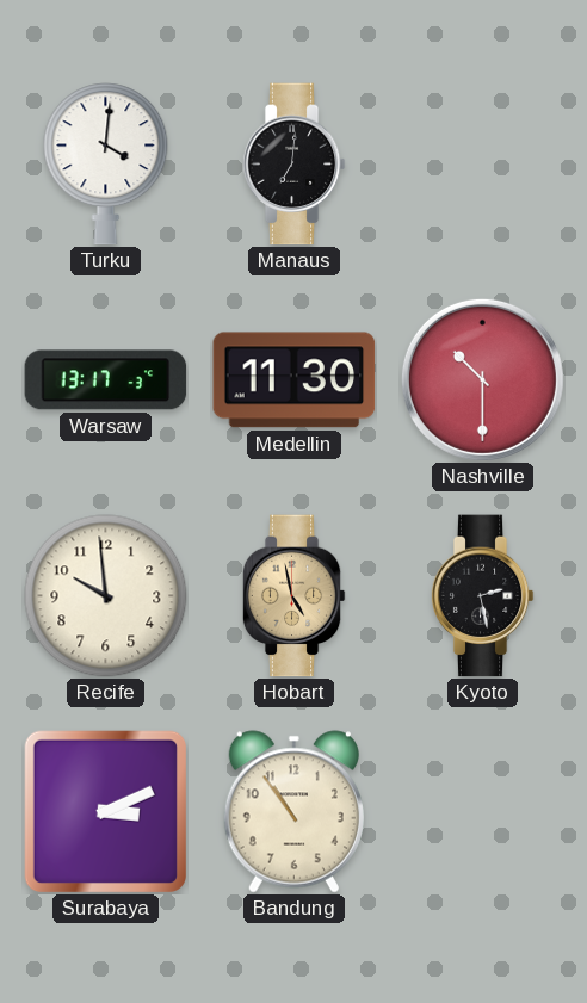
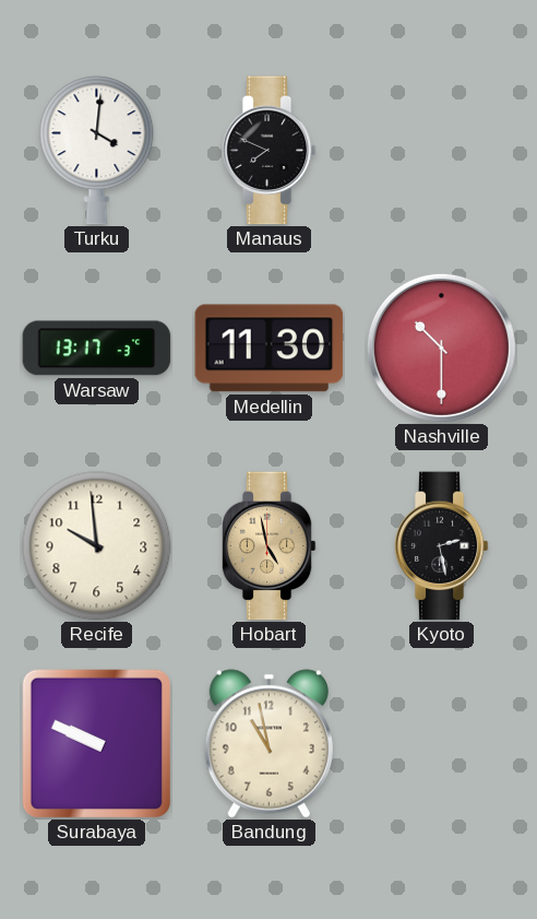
Manaus: 7:01 -> 7:49
Surabaya: 3:11 -> 9:49
Bandung: 10:54 -> 10:58
